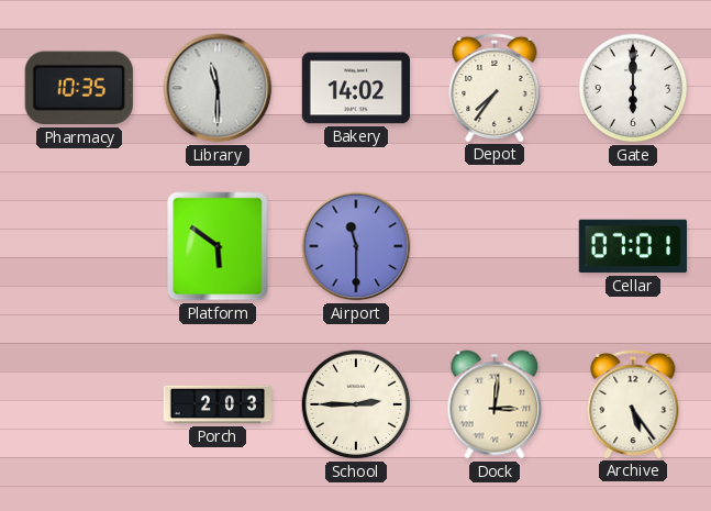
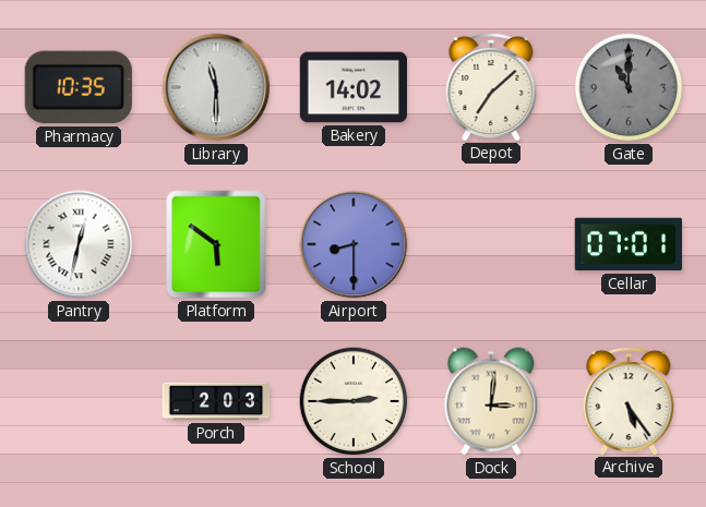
Depot: 7:36 -> 7:08
Gate: 6:00 -> 11:00
Gate dial: white -> grey
Pantry: none -> 12:32
Airport: 11:30 -> 8:30
